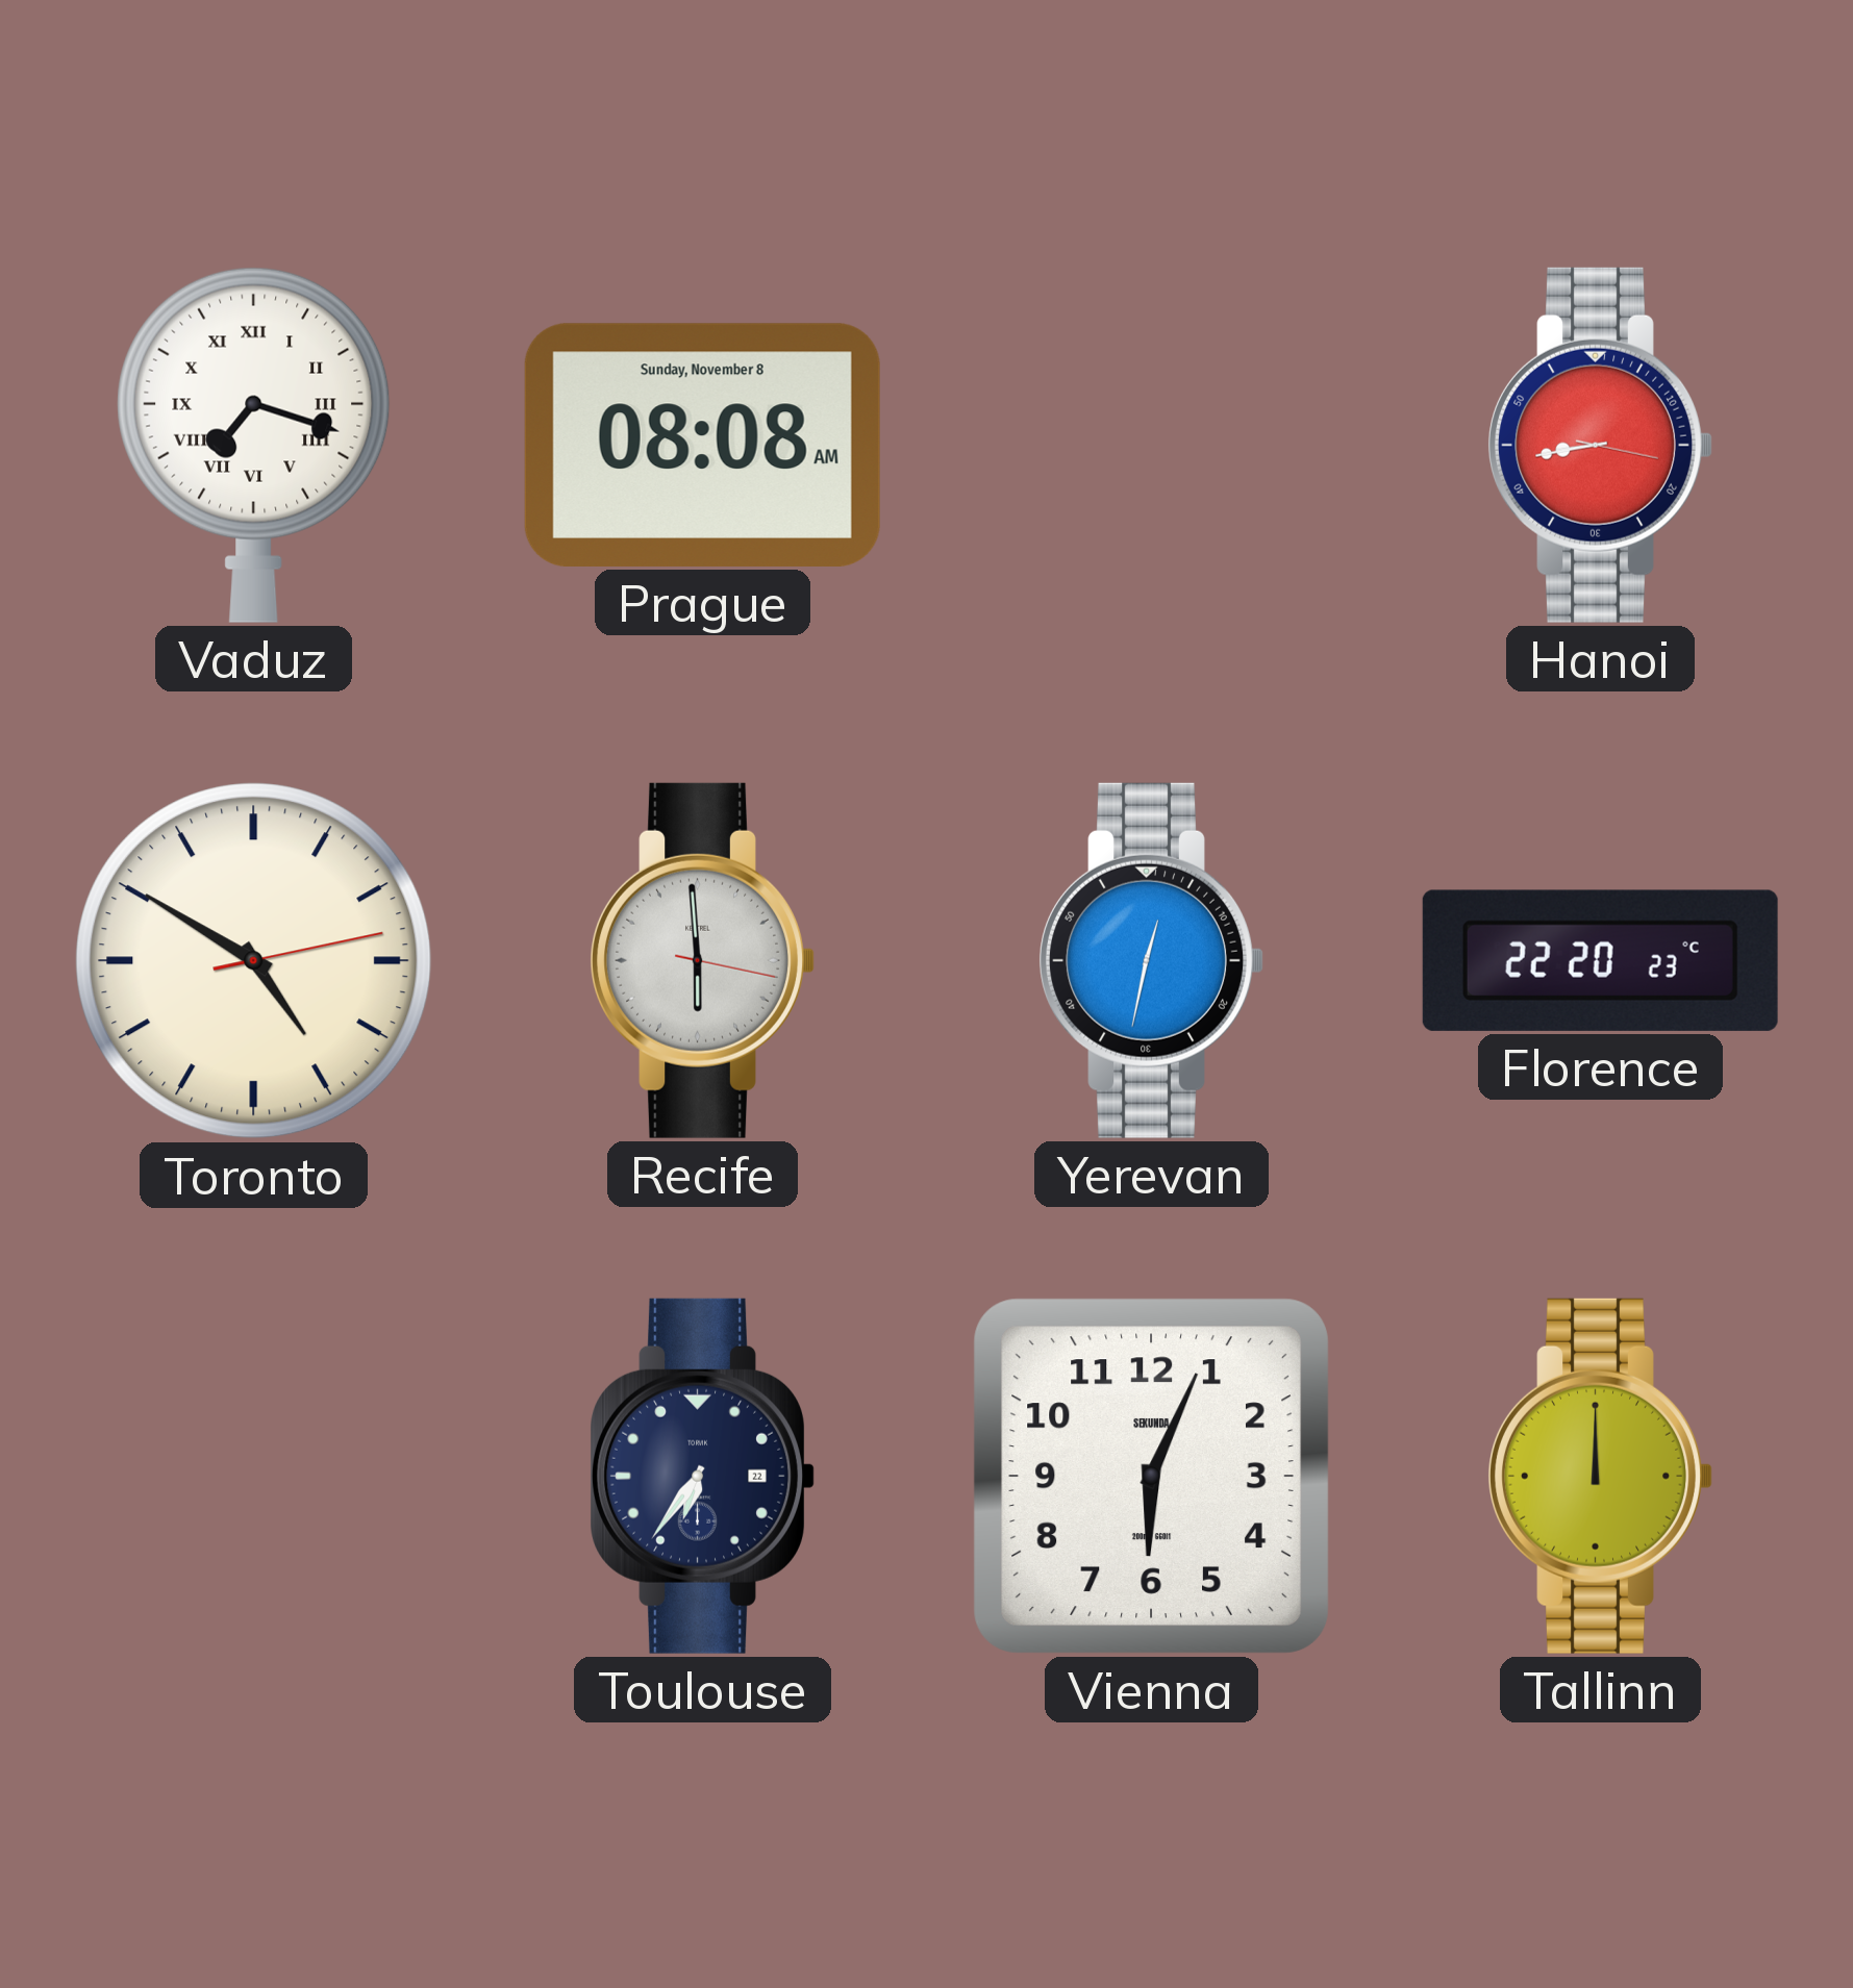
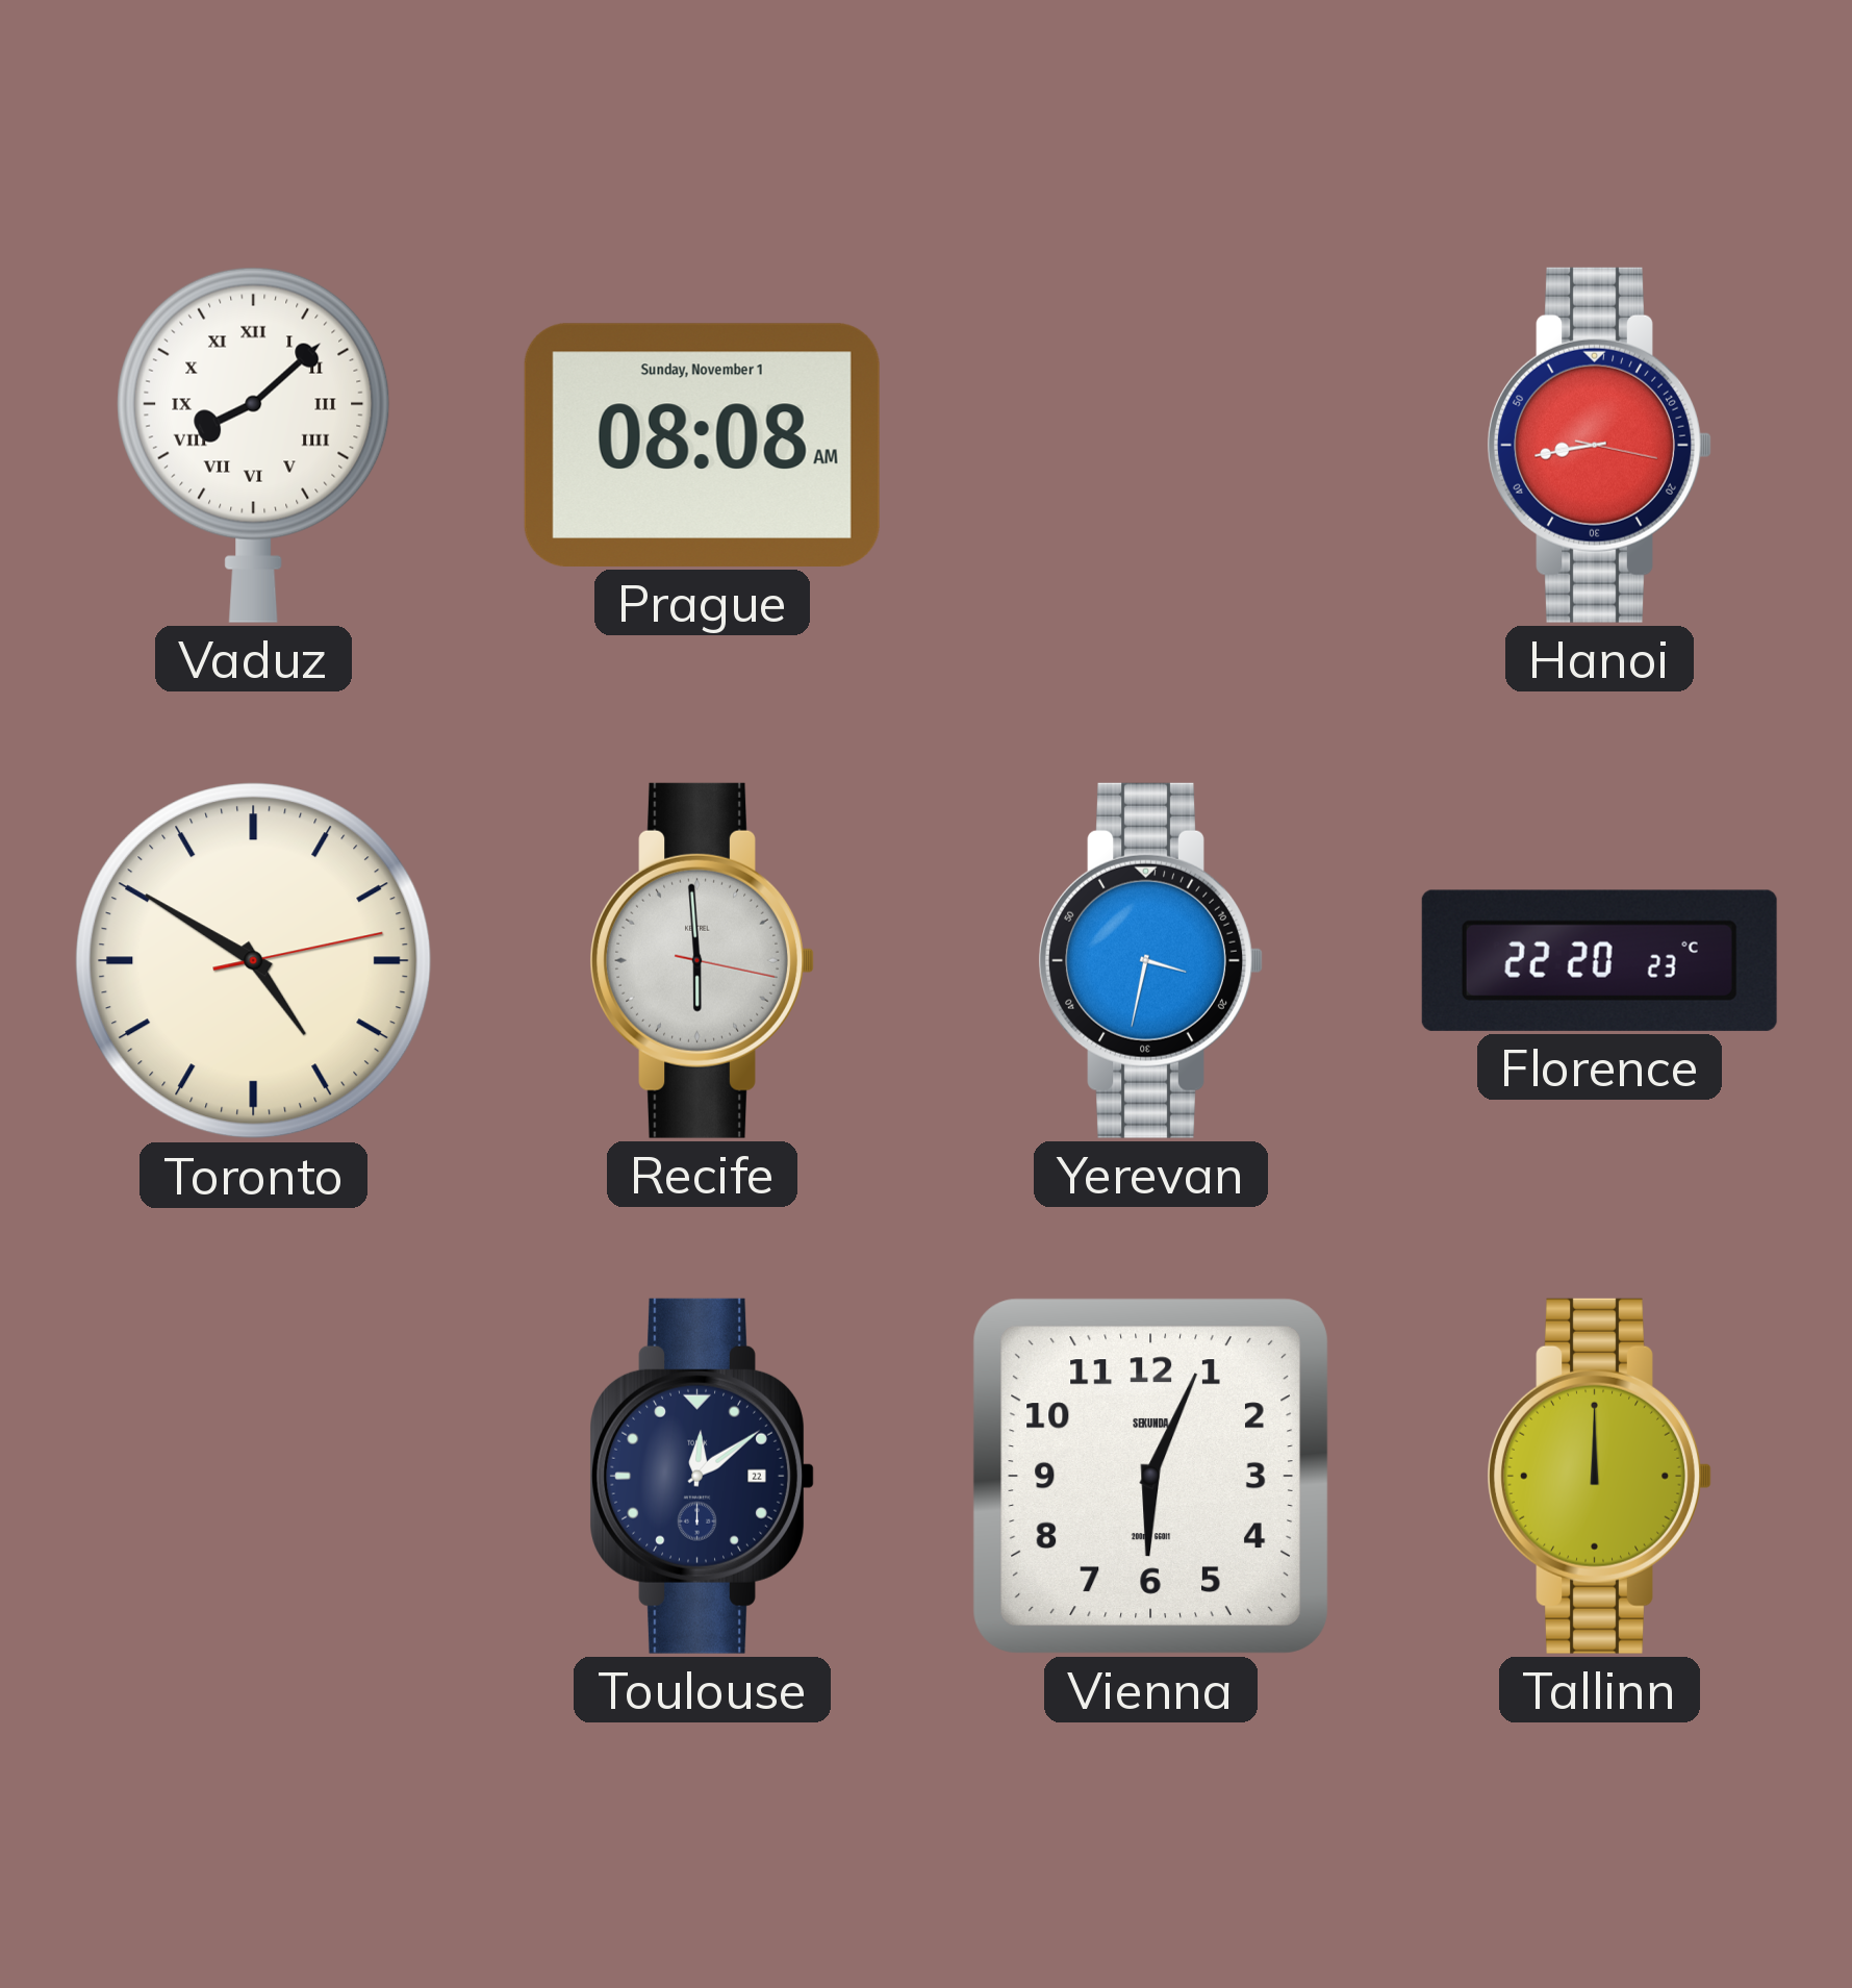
Vaduz: 7:18 -> 8:08
Prague date: Sunday, November 8 -> Sunday, November 1
Yerevan: 12:32 -> 3:32
Toulouse: 6:36 -> 12:09
